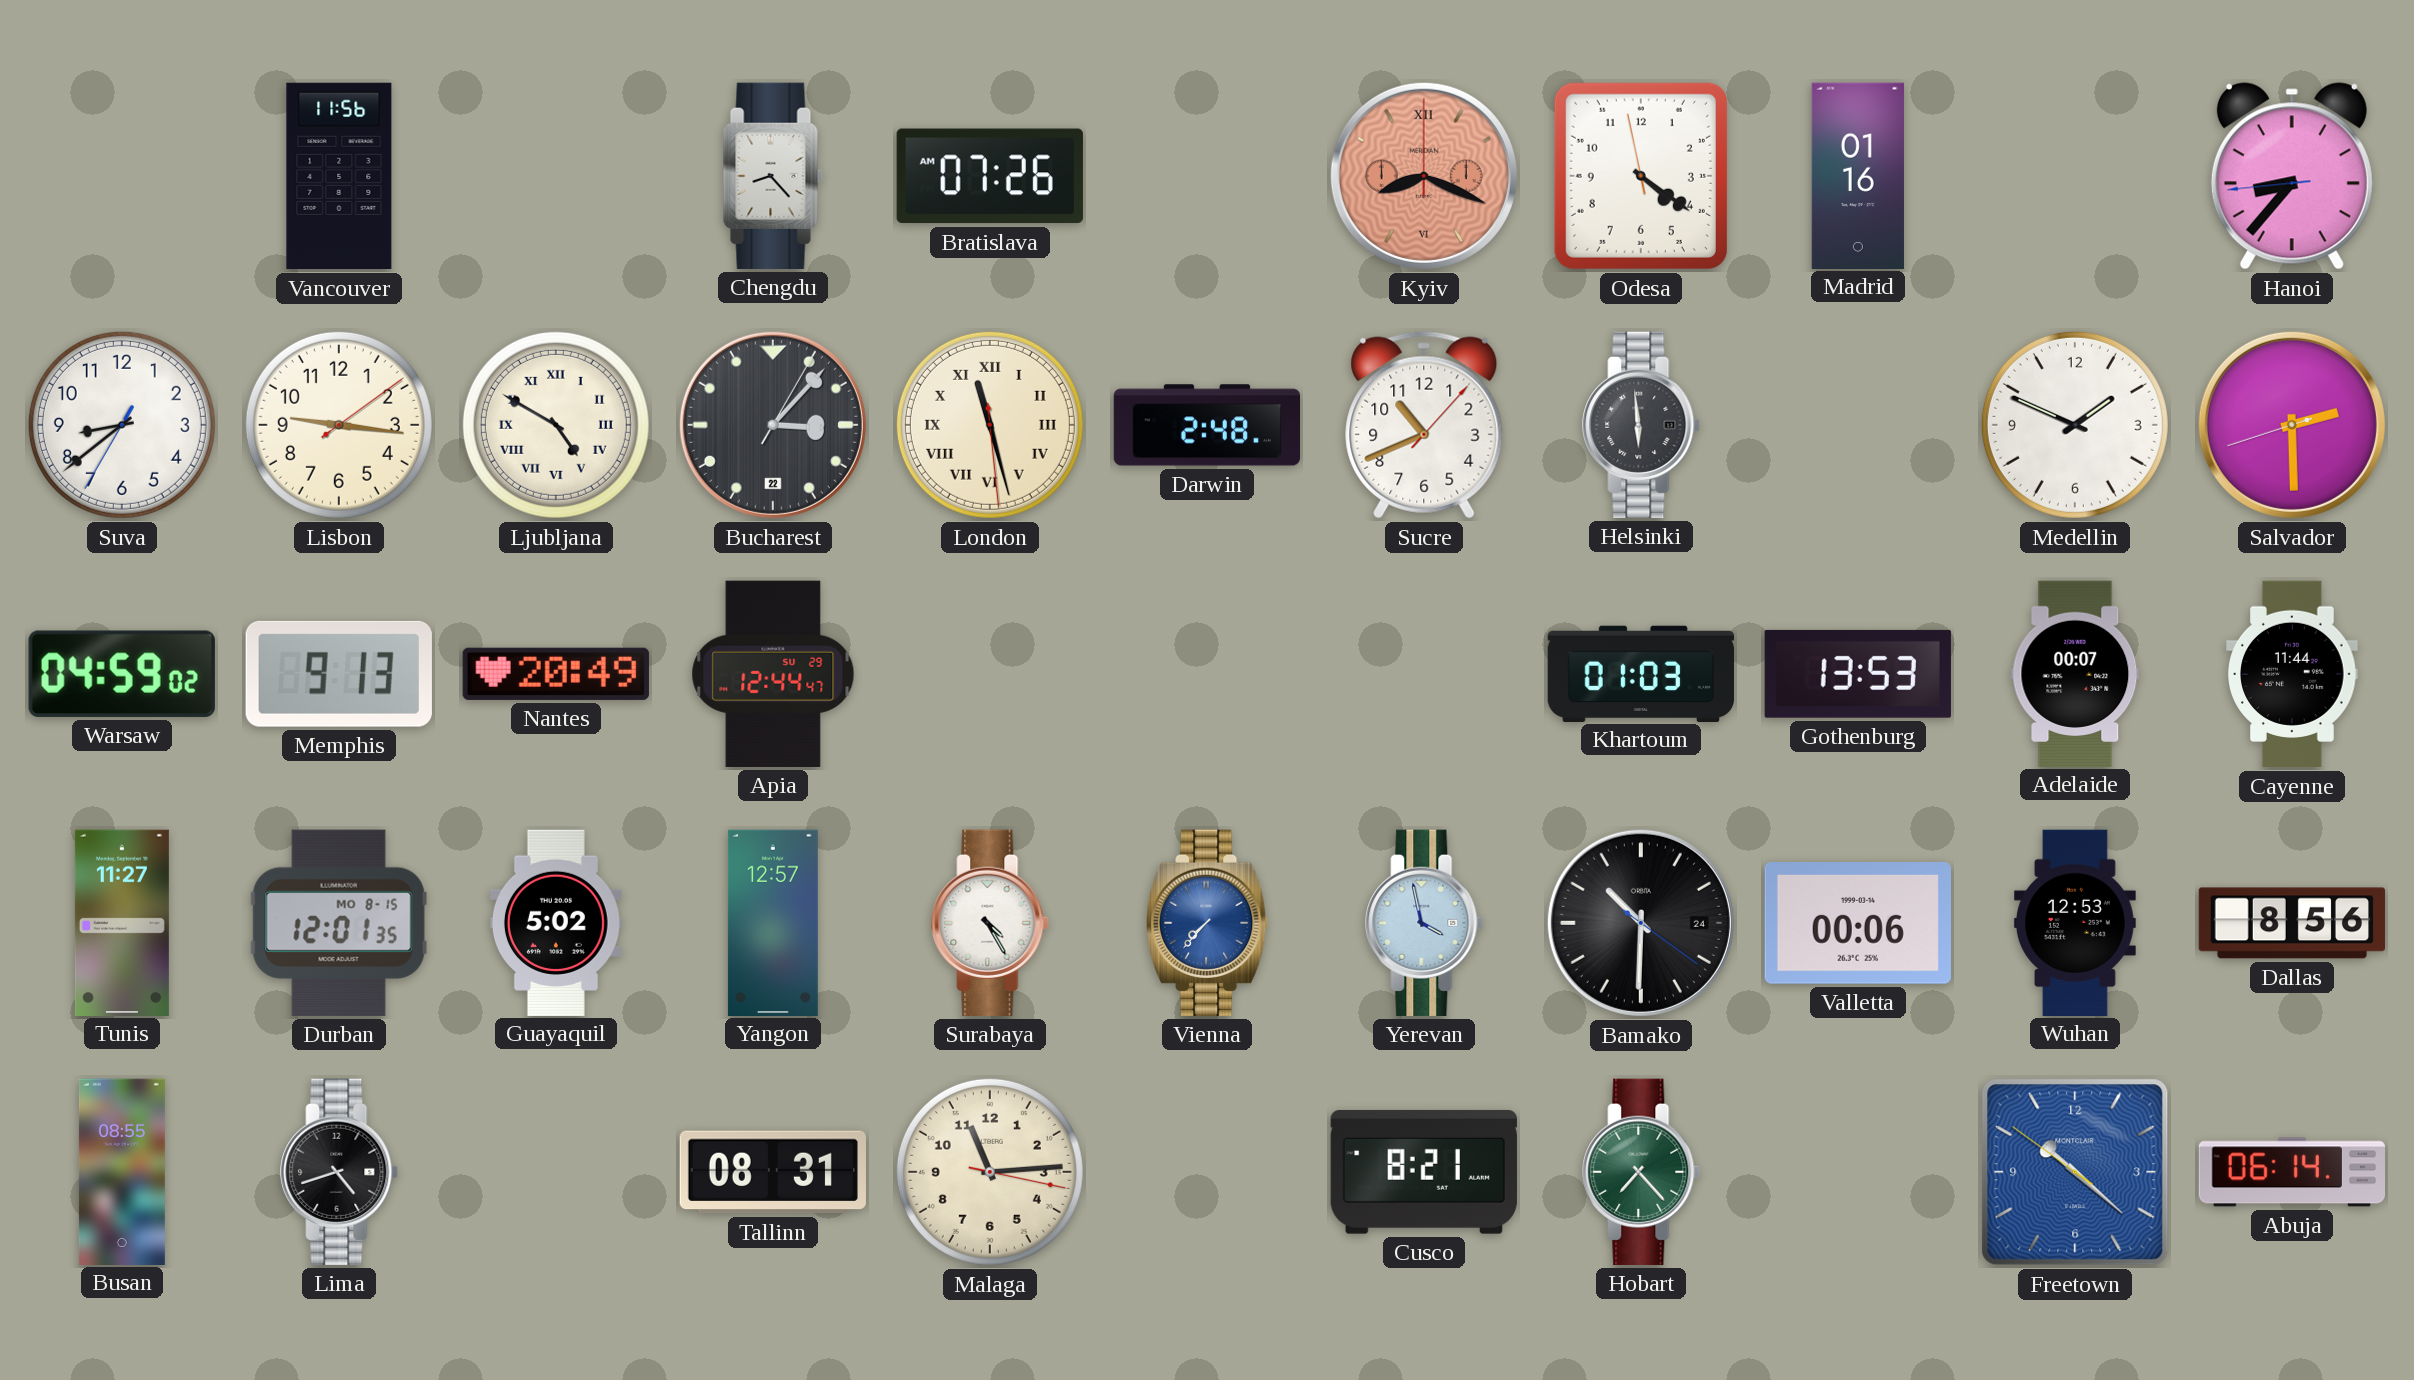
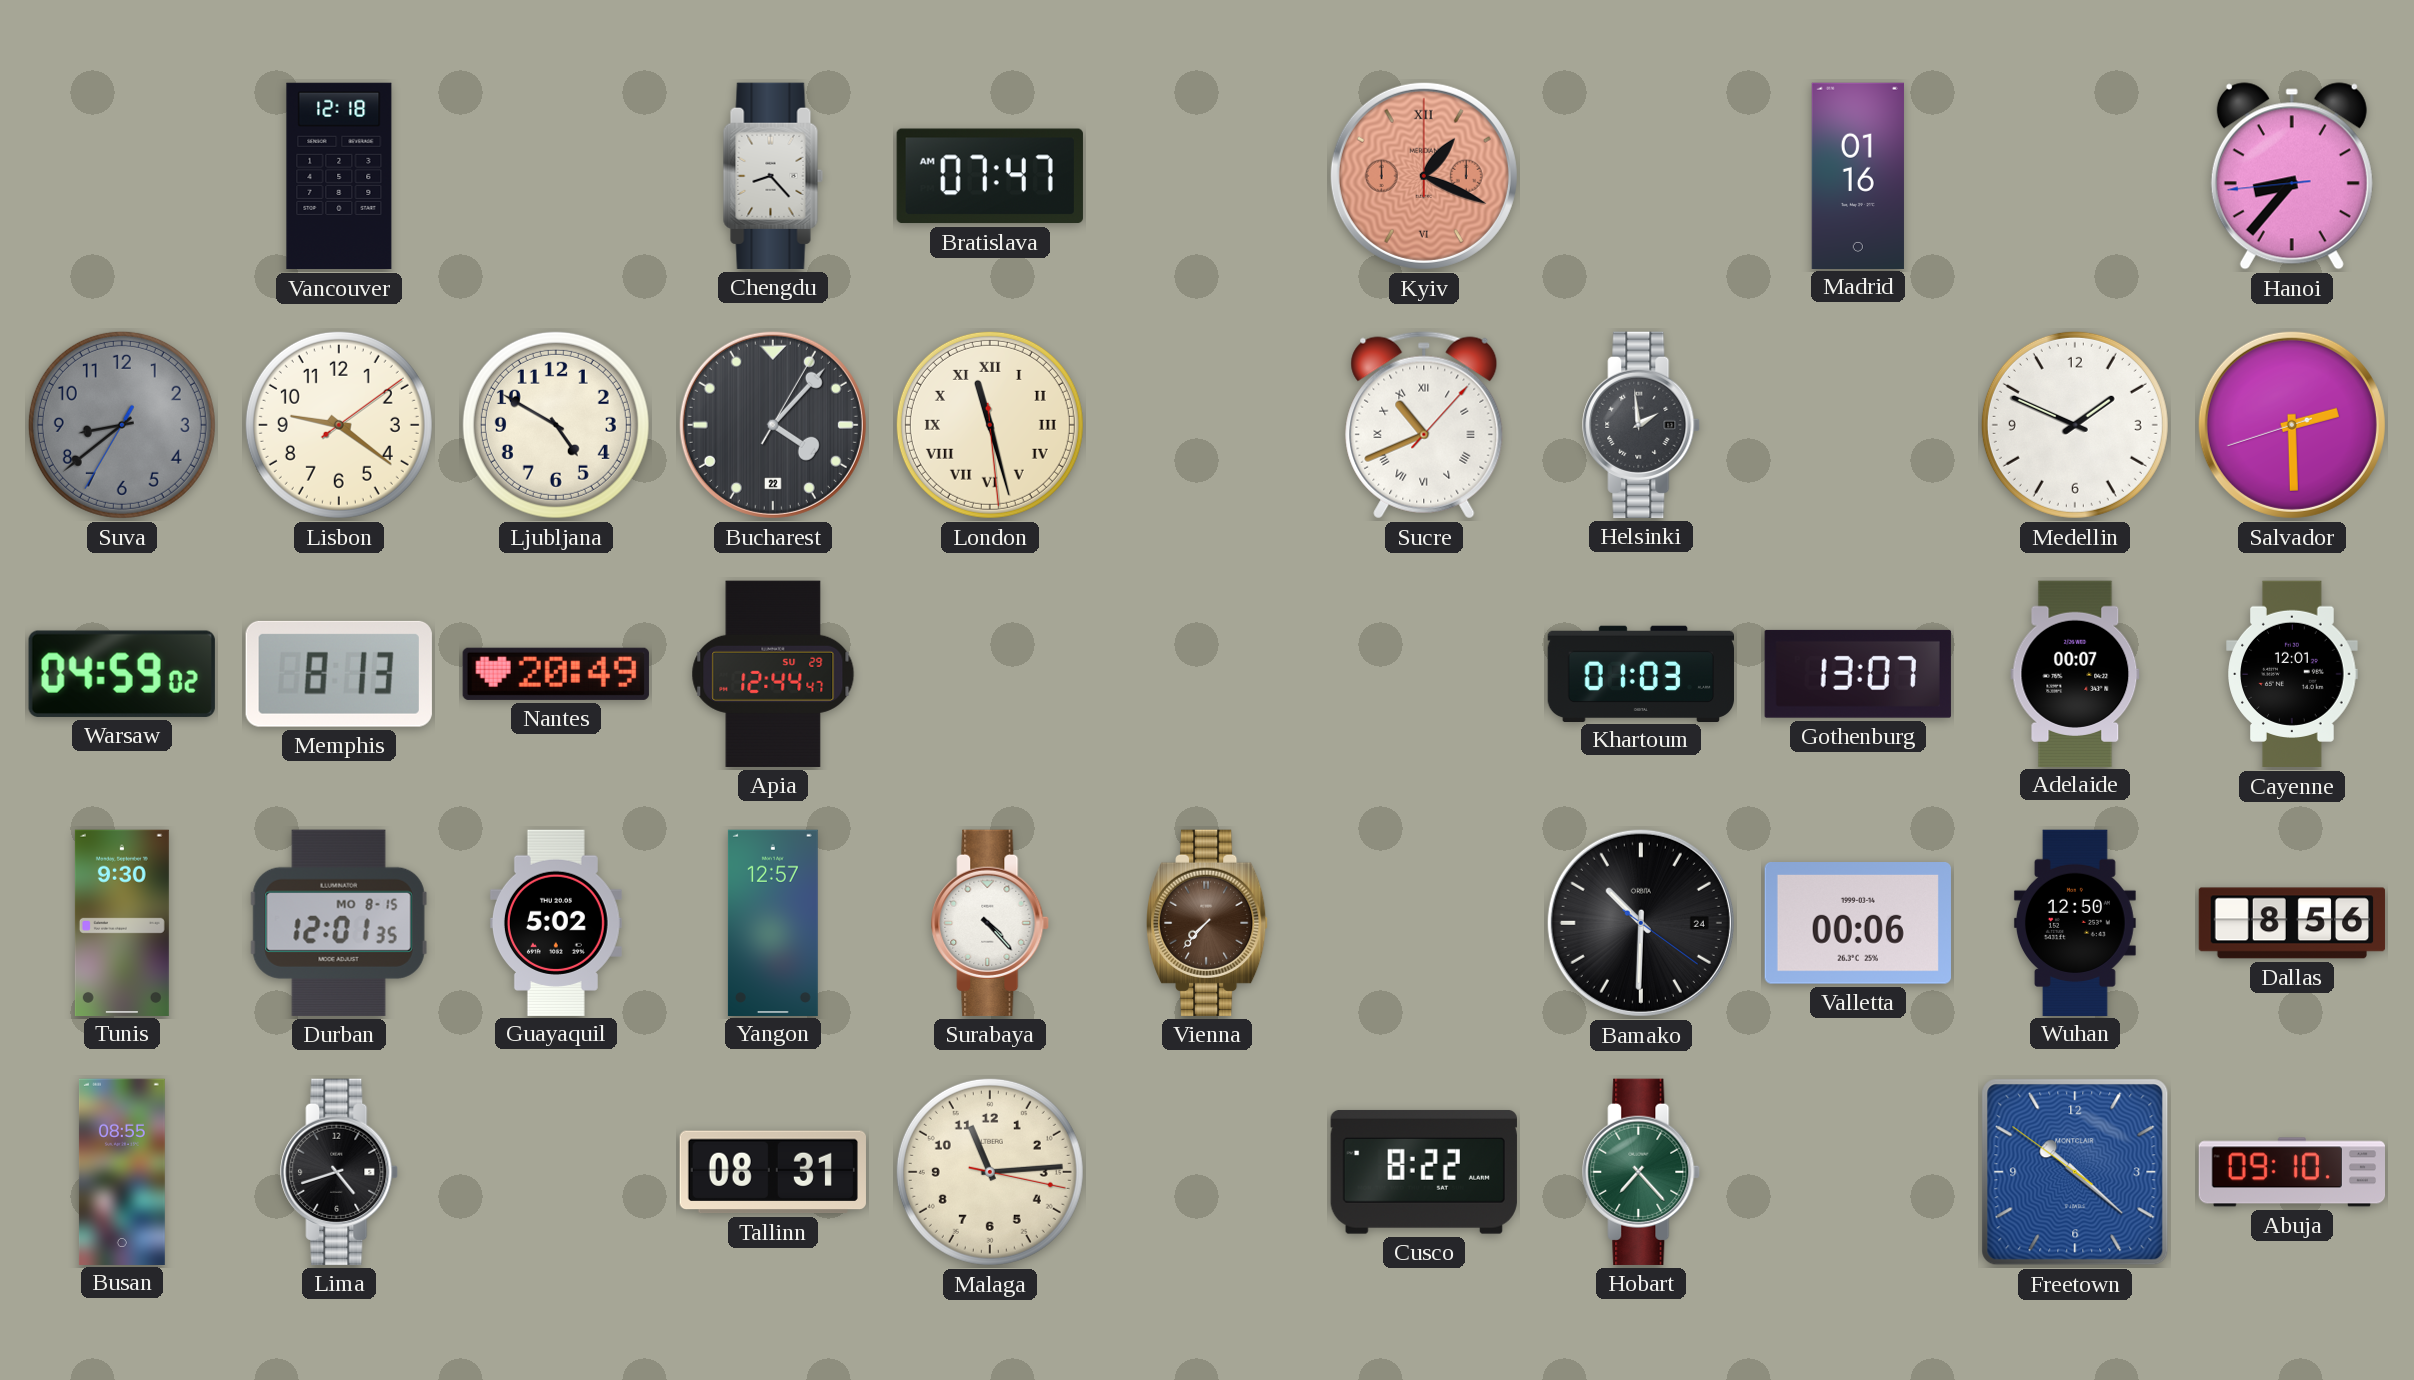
Vancouver: 11:56 -> 12:18
Bratislava: 07:26 -> 07:47
Kyiv: 8:19 -> 1:19
Odesa: 4:20 -> none
Suva dial: white -> grey
Lisbon: 9:16 -> 9:21
Ljubljana numerals: Roman -> Arabic
Bucharest: 3:07 -> 4:07
Darwin: 2:48 -> none
Sucre numerals: Arabic -> Roman
Helsinki: 5:59 -> 1:59
Memphis: 9:13 -> 8:13
Gothenburg: 13:53 -> 13:07
Cayenne: 11:44 -> 12:01
Tunis: 11:27 -> 9:30
Surabaya: 4:25 -> 4:23
Vienna dial: blue -> brown
Yerevan: 3:58 -> none
Wuhan: 12:53 -> 12:50
Cusco: 8:21 -> 8:22
Abuja: 06:14 -> 09:10
